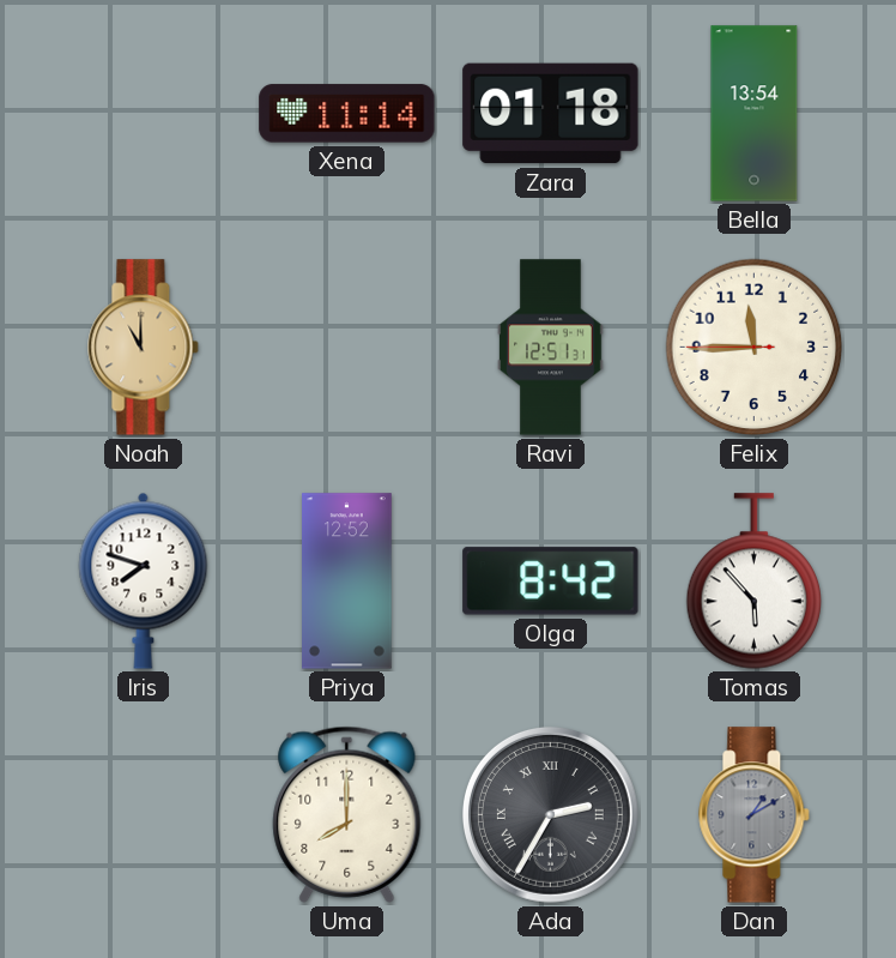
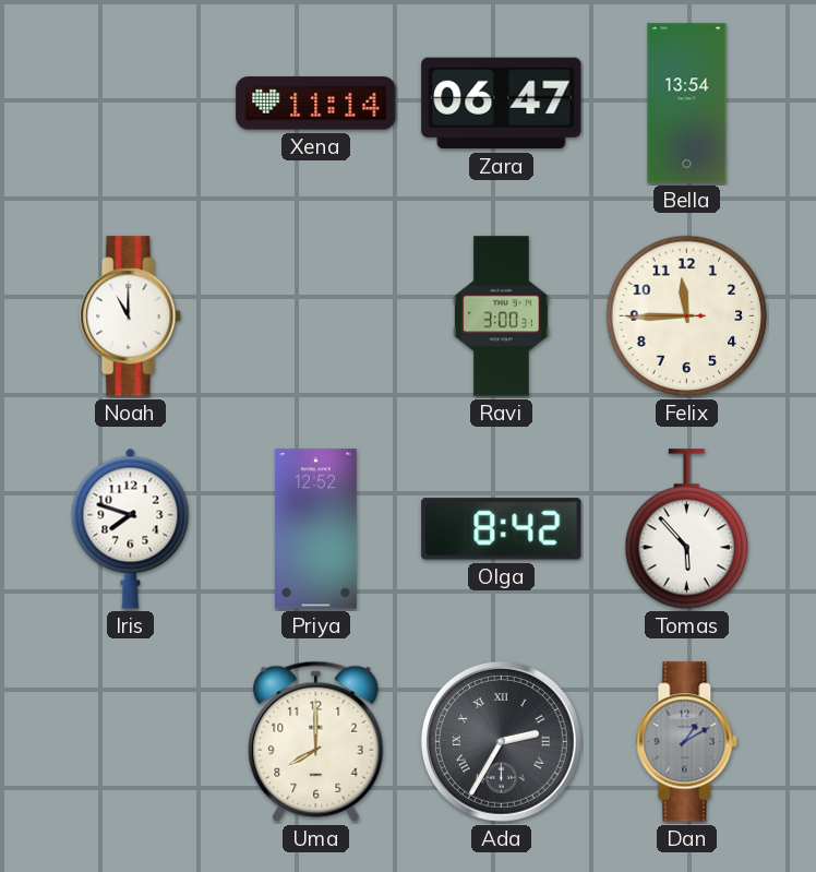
Zara: 01:18 -> 06:47
Noah dial: champagne -> white
Ravi: 12:51 -> 3:00
